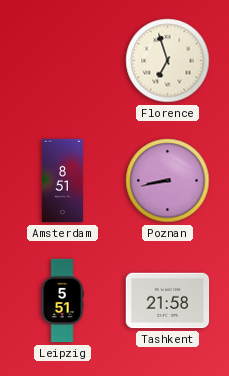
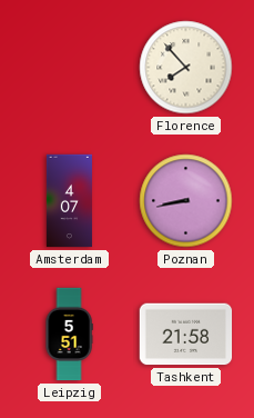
Florence: 6:57 -> 7:53
Amsterdam: 8:51 -> 4:07
